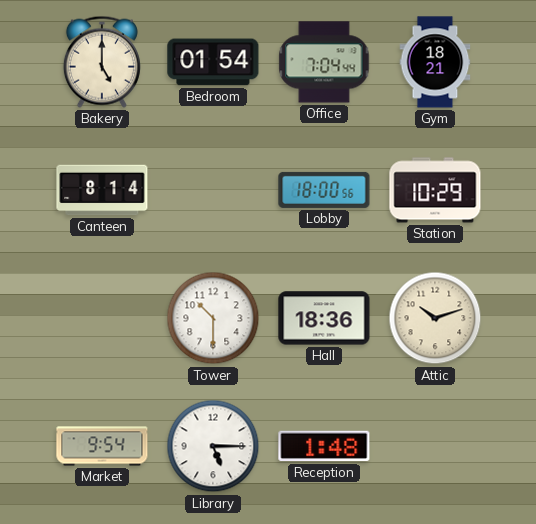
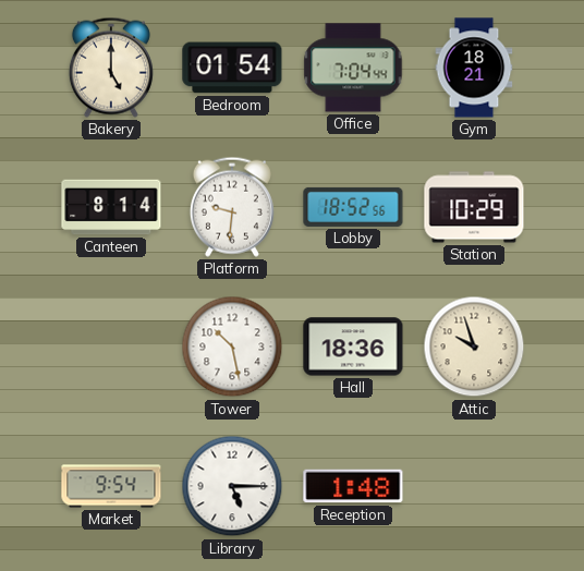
Platform: none -> 9:31
Lobby: 18:00 -> 18:52
Tower: 10:30 -> 10:28
Attic: 10:12 -> 9:57
